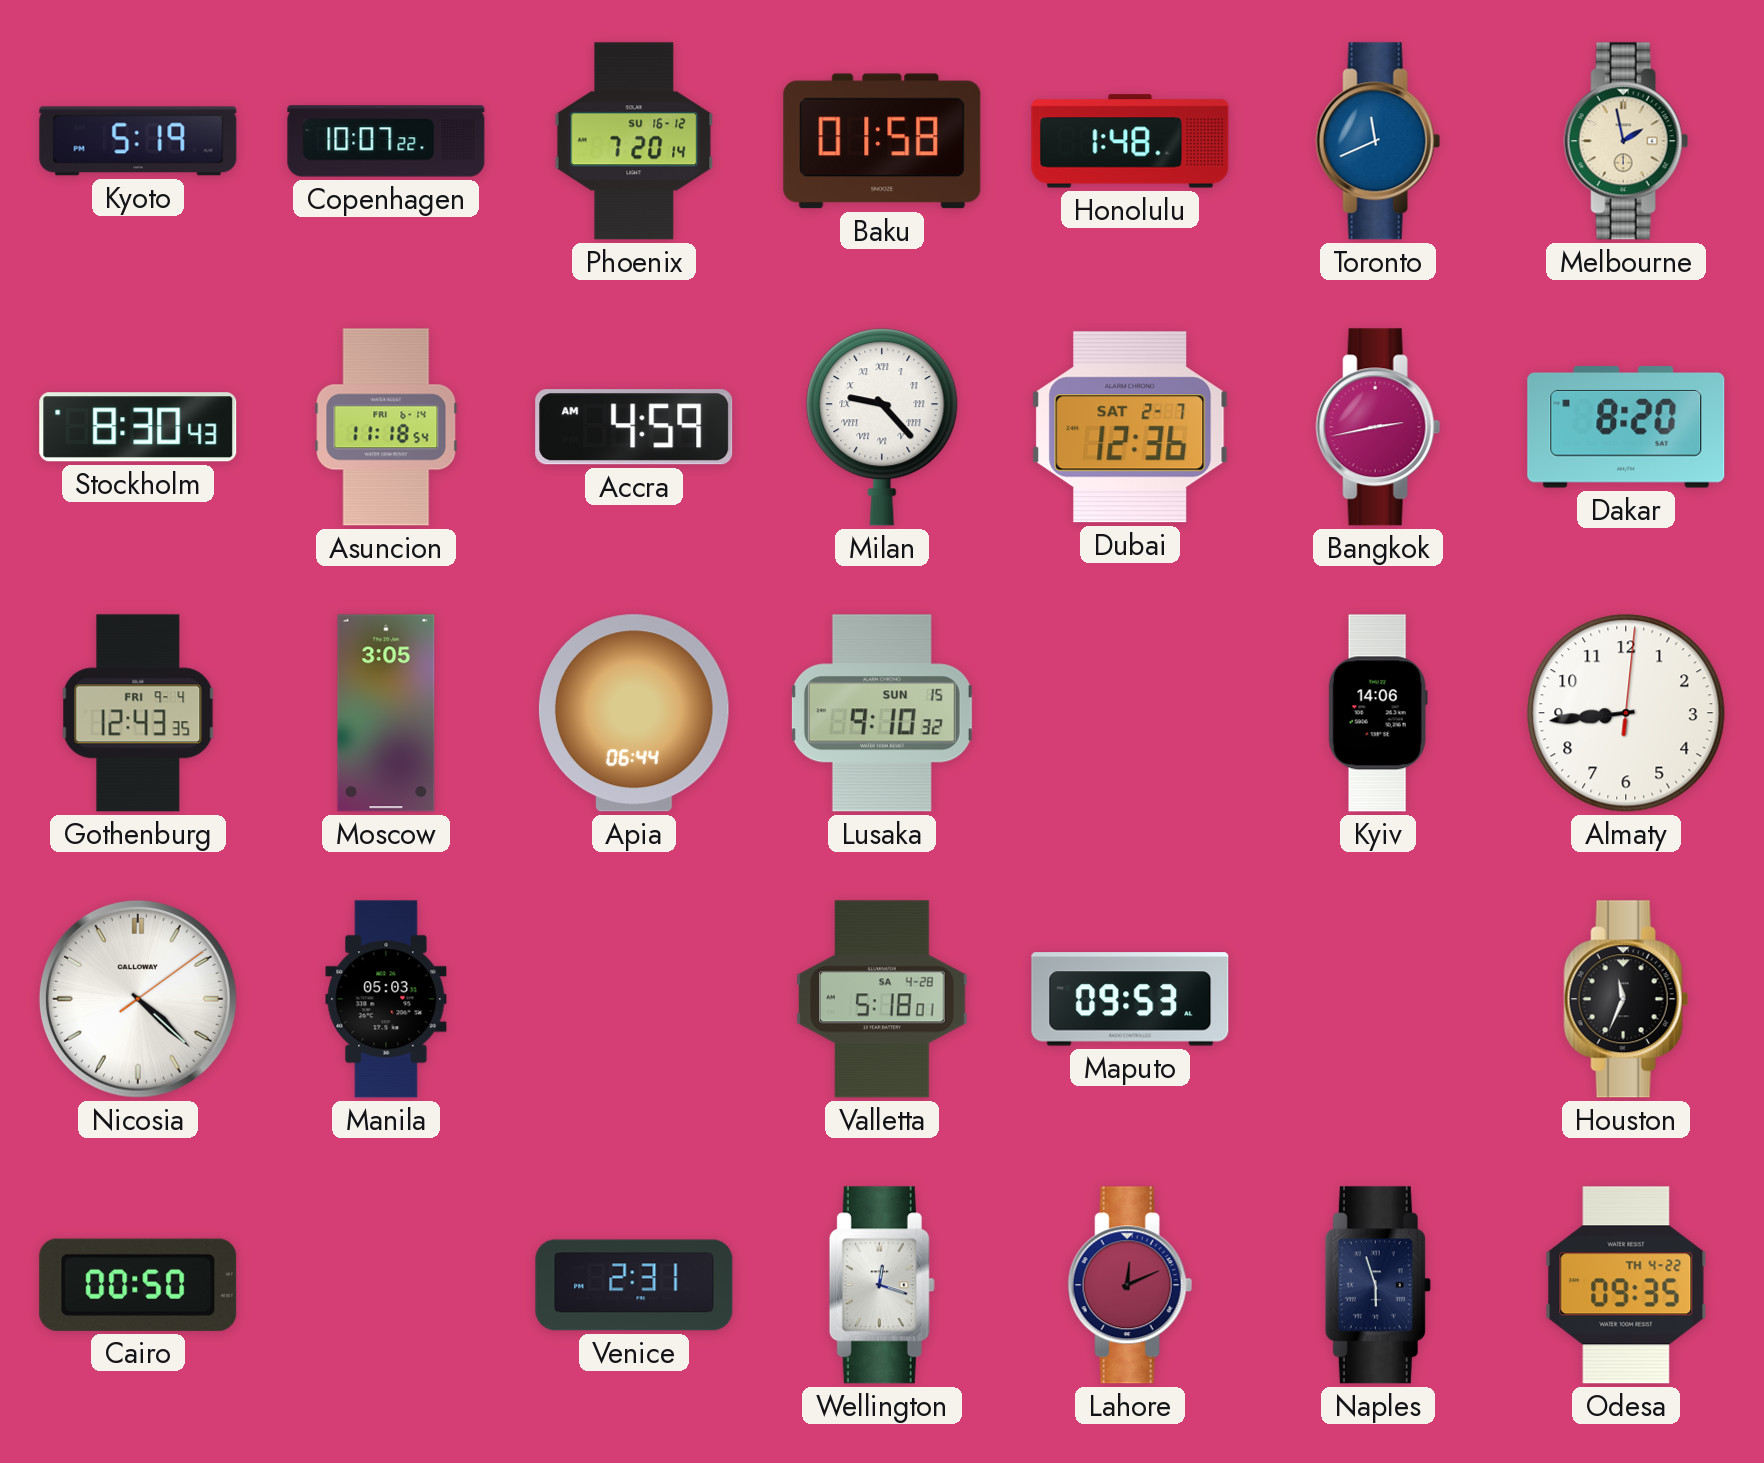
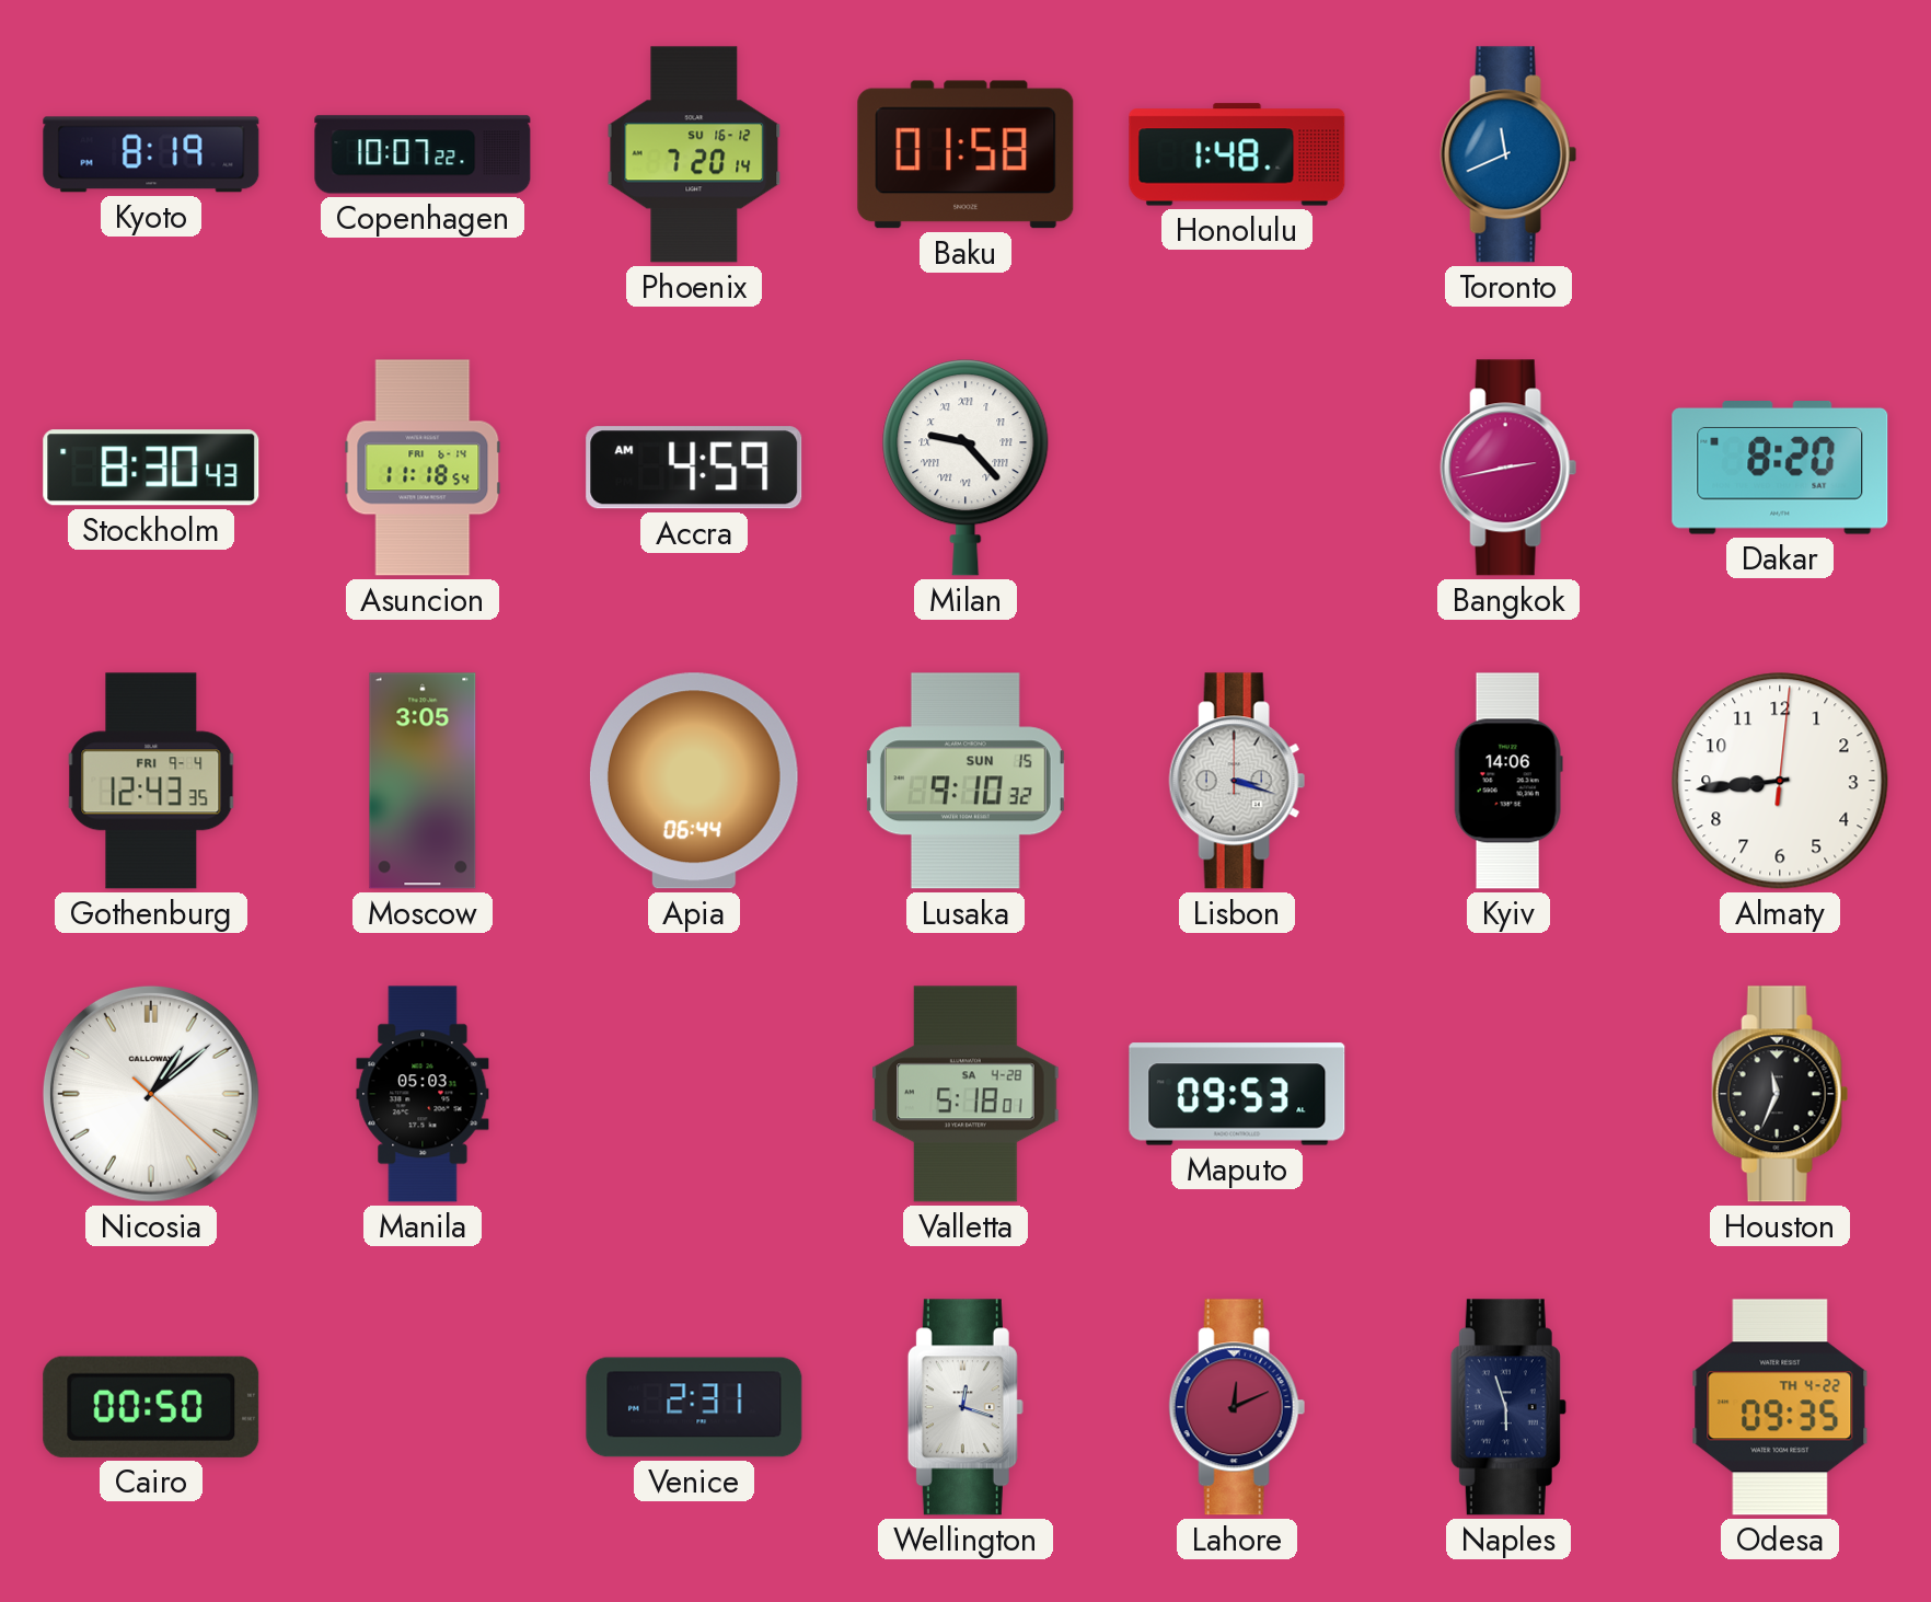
Kyoto: 5:19 -> 8:19
Melbourne: 1:58 -> none
Dubai: 12:36 -> none
Lisbon: none -> 3:18
Nicosia: 4:22 -> 1:08
